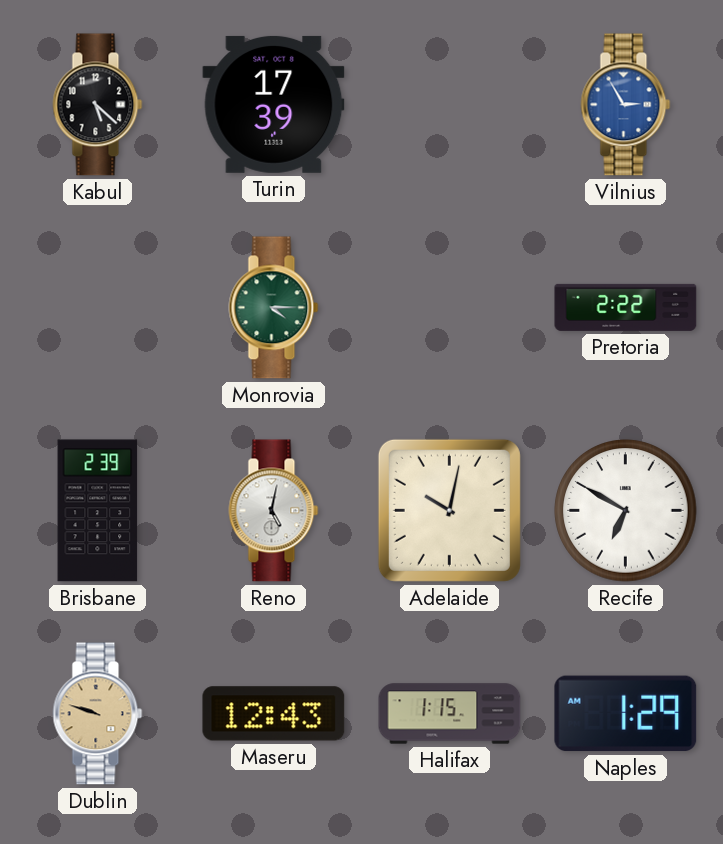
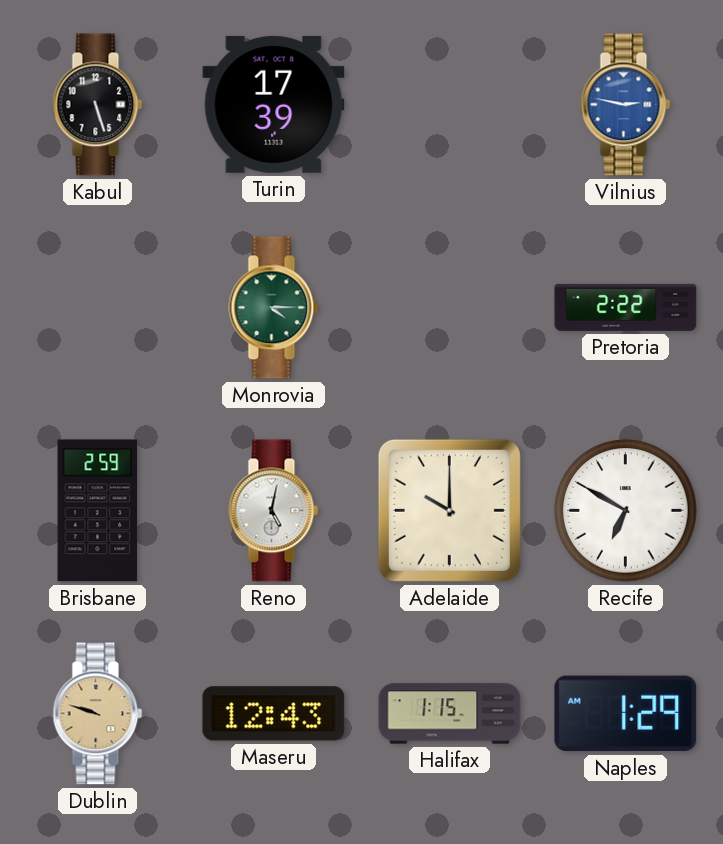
Kabul: 5:22 -> 5:27
Vilnius: 2:55 -> 2:47
Brisbane: 2:39 -> 2:59
Adelaide: 10:02 -> 10:00
